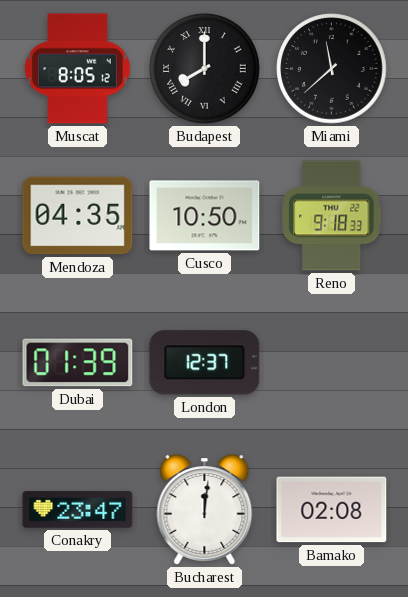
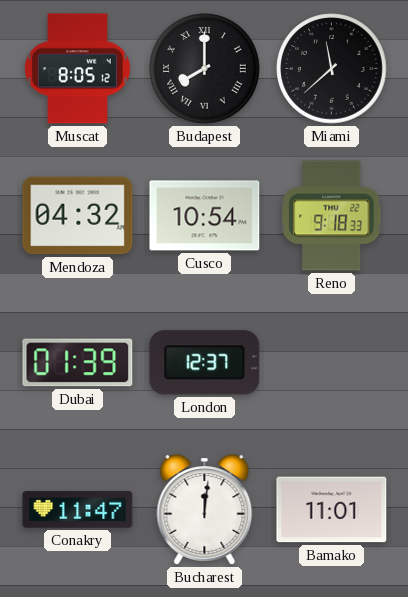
Mendoza: 04:35 -> 04:32
Cusco: 10:50 -> 10:54
Conakry: 23:47 -> 11:47
Bamako: 02:08 -> 11:01
